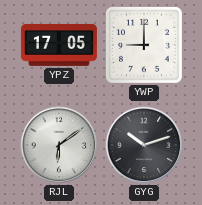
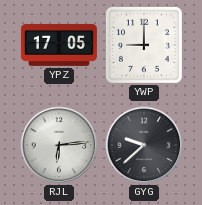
RJL: 6:09 -> 6:14
GYG: 10:12 -> 9:38
